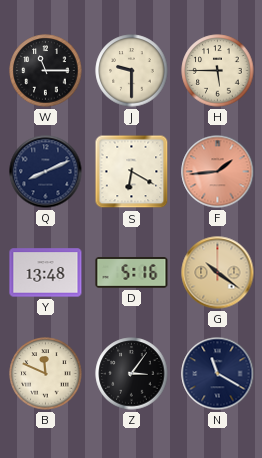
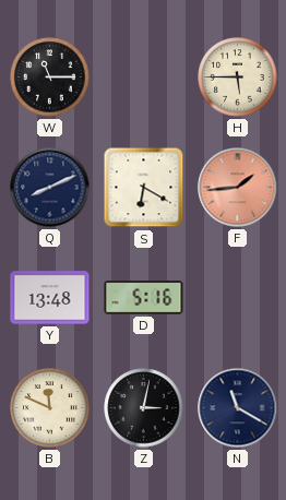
J: 9:30 -> none
G: 10:21 -> none
Z: 3:06 -> 3:02
